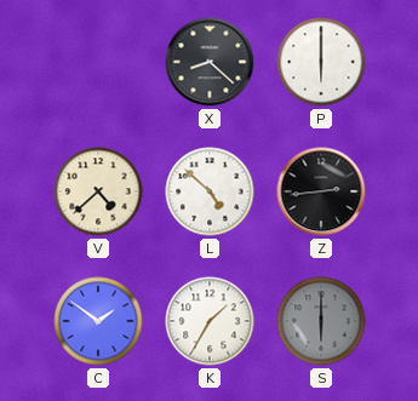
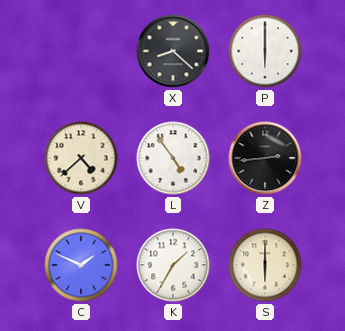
L: 4:52 -> 4:54
C: 1:51 -> 1:49
S dial: grey -> cream
